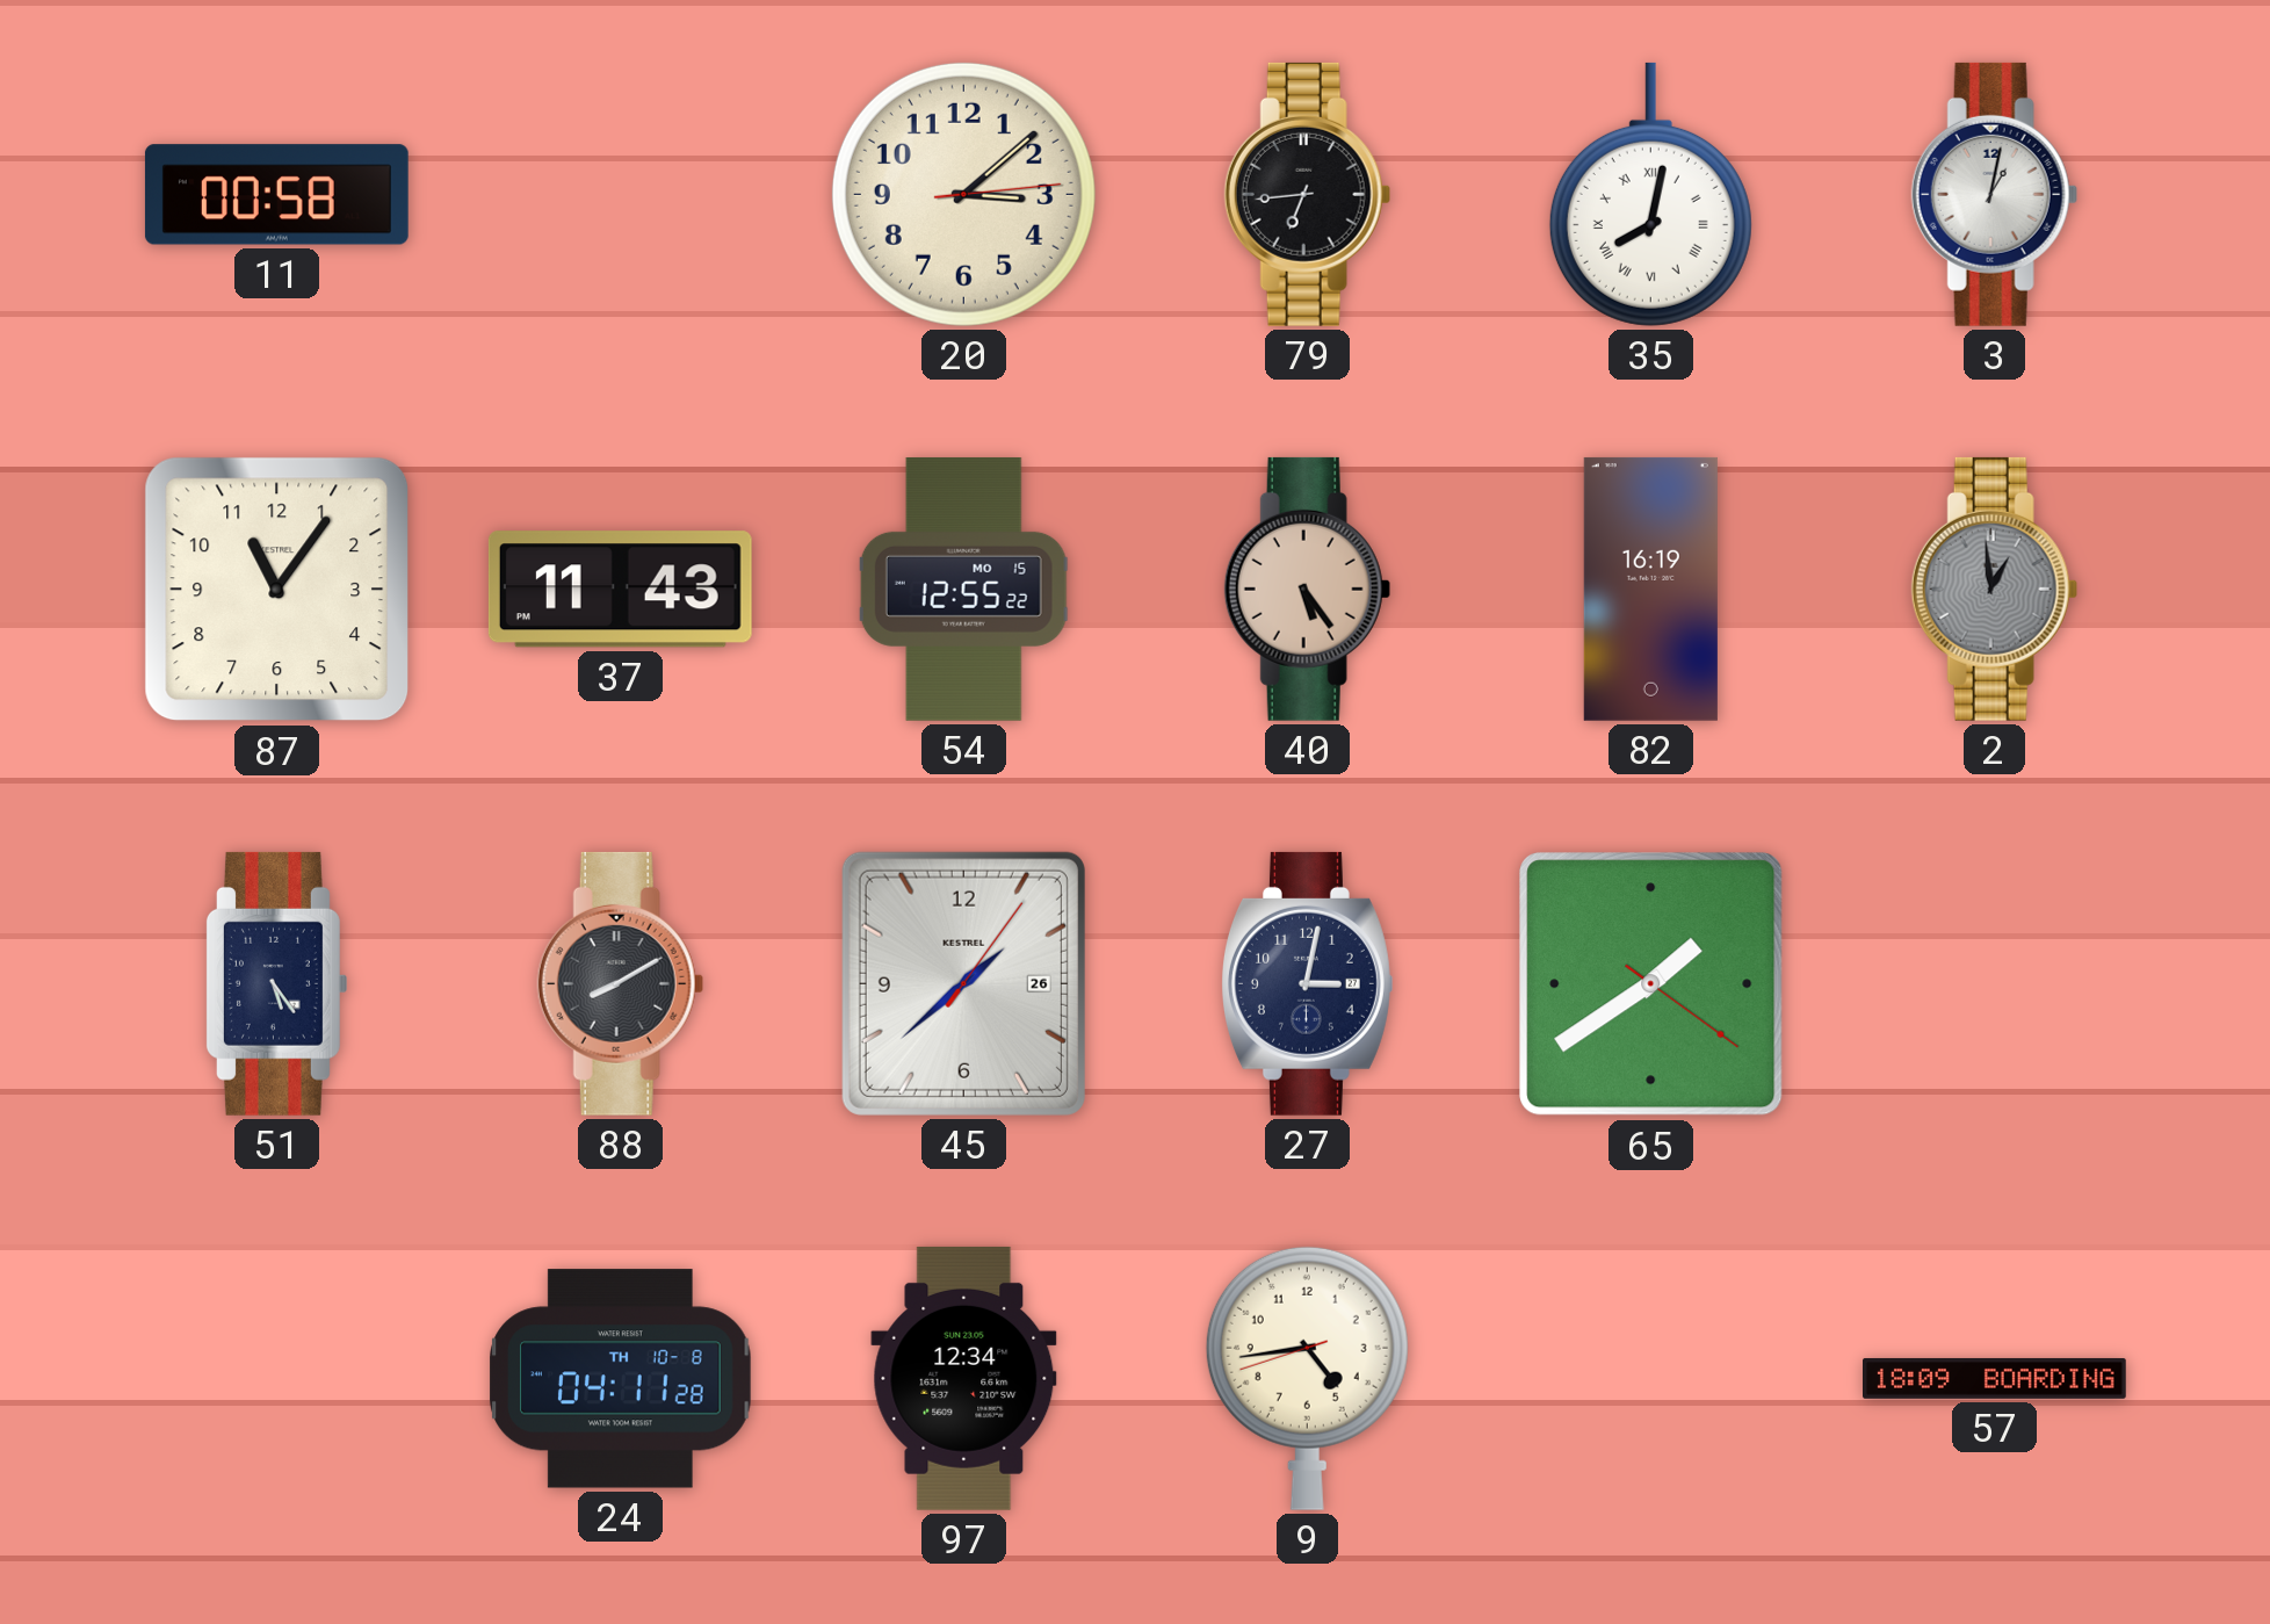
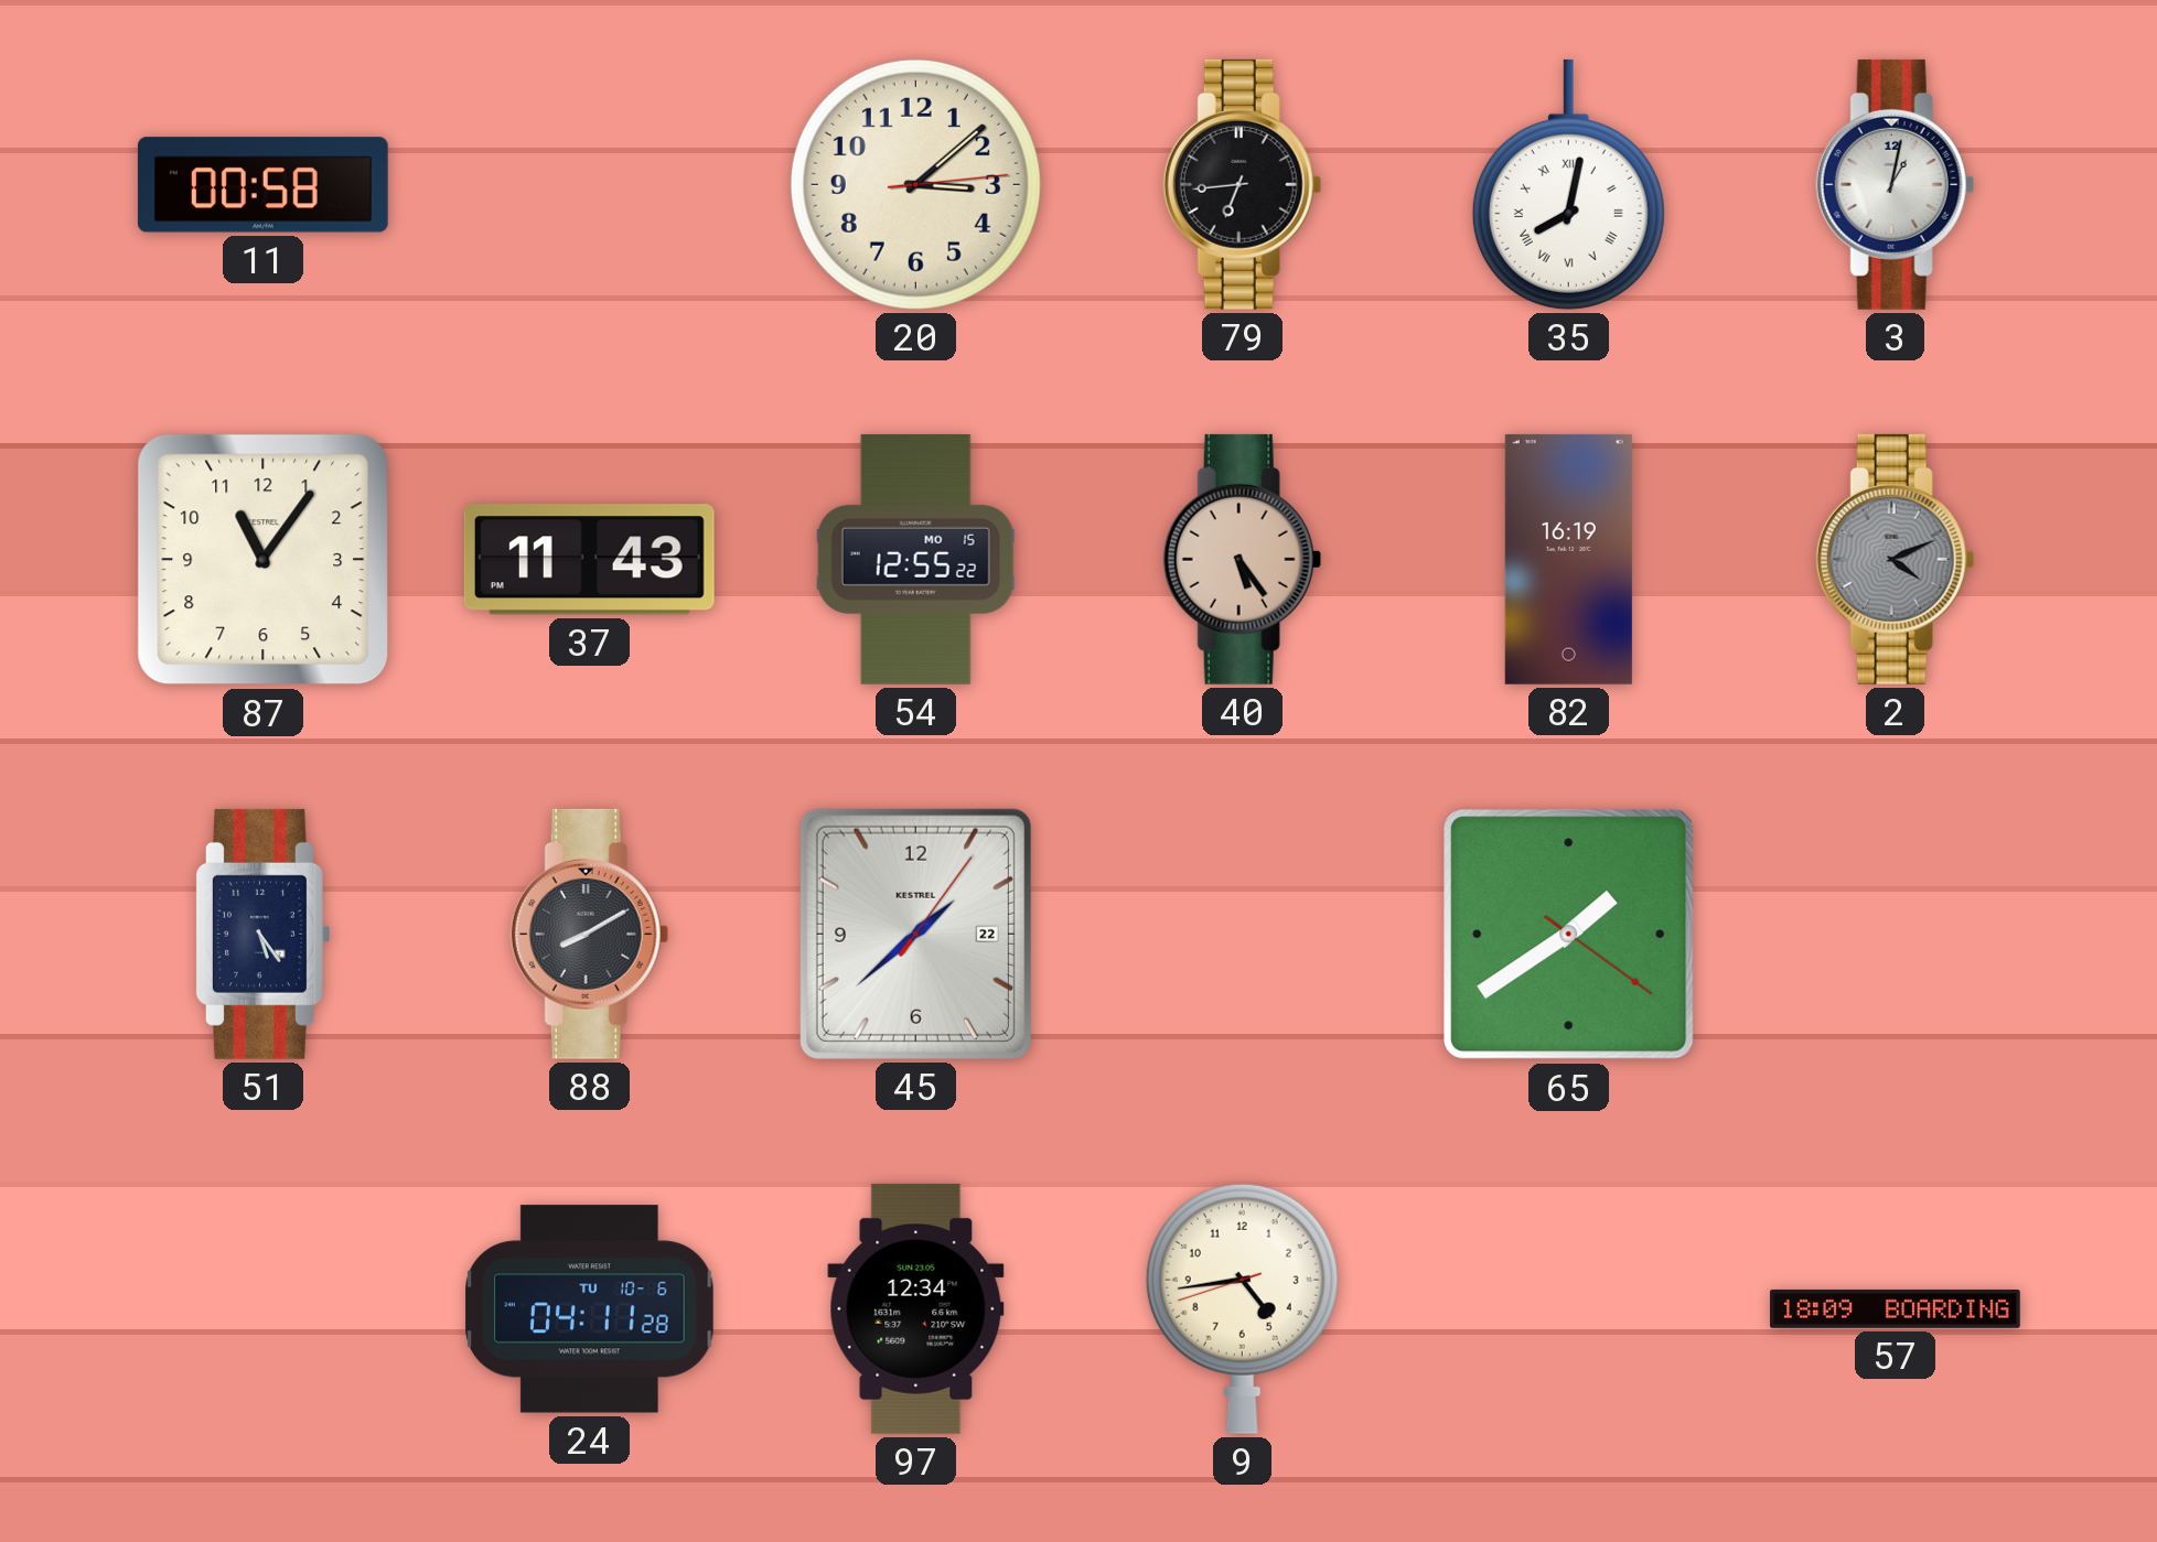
2: 12:59 -> 4:11
45 date: 26 -> 22
27: 3:02 -> none
24 date: TH 10-8 -> TU 10-6
